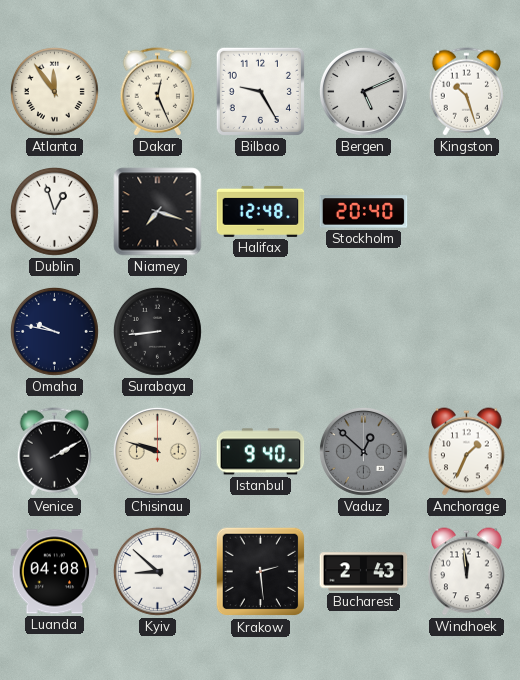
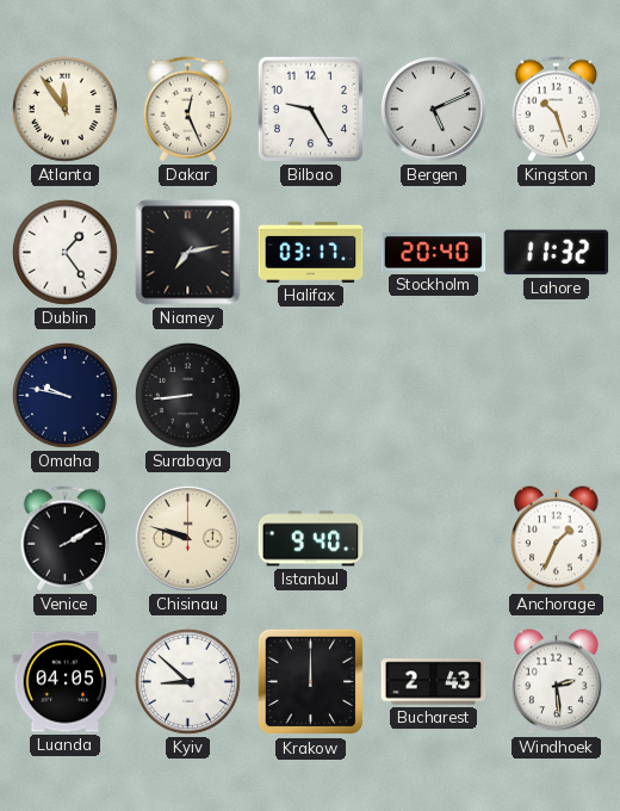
Dublin: 12:57 -> 1:24
Niamey: 7:18 -> 7:13
Halifax: 12:48 -> 03:17
Lahore: none -> 11:32
Vaduz: 12:52 -> none
Luanda: 04:08 -> 04:05
Krakow: 2:29 -> 12:00
Windhoek: 11:59 -> 2:29
